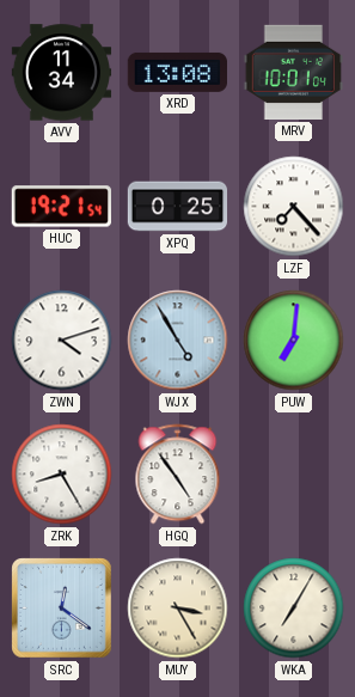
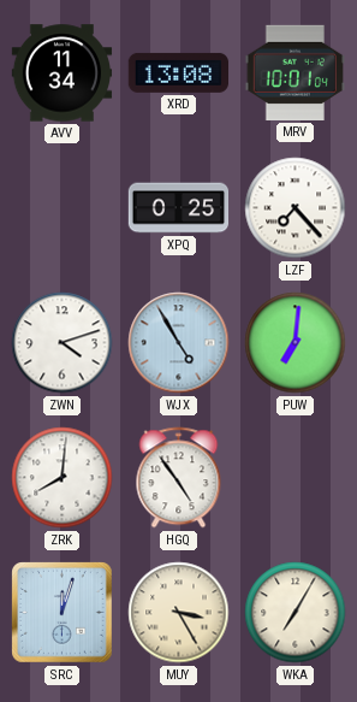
HUC: 19:21 -> none
ZRK: 8:25 -> 8:01
SRC: 12:21 -> 12:03
